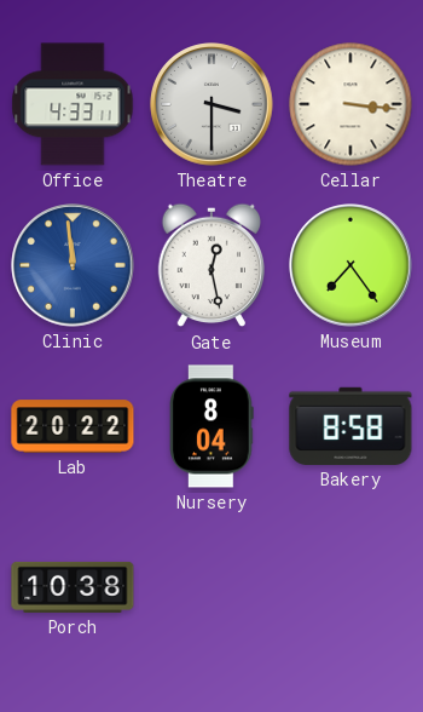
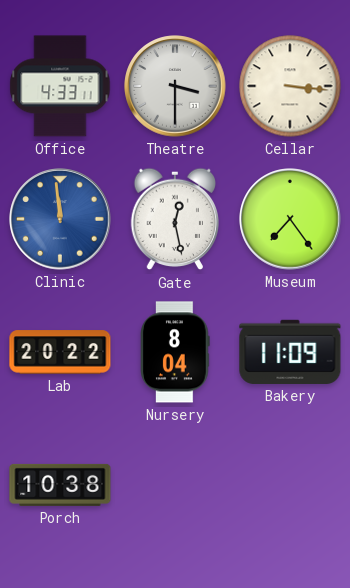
Bakery: 8:58 -> 11:09
